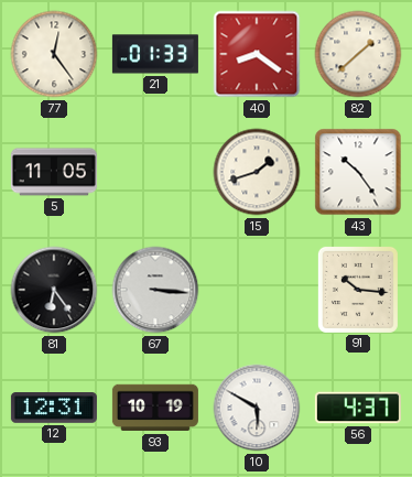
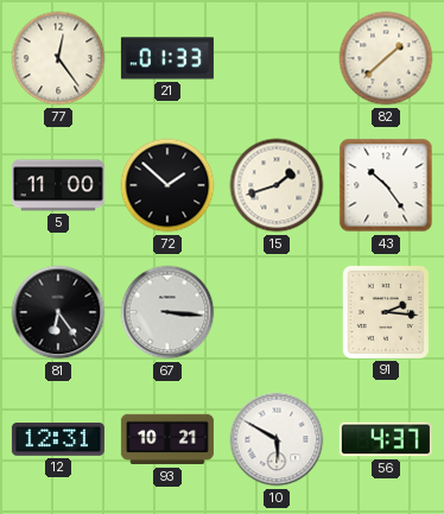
40: 8:21 -> none
5: 11:05 -> 11:00
72: none -> 1:52
91: 10:16 -> 2:16
93: 10:19 -> 10:21
